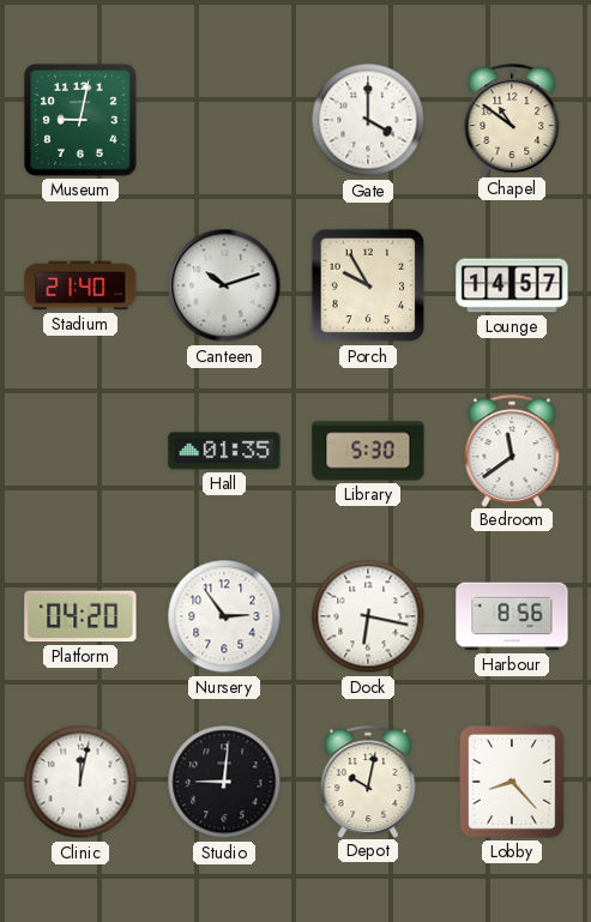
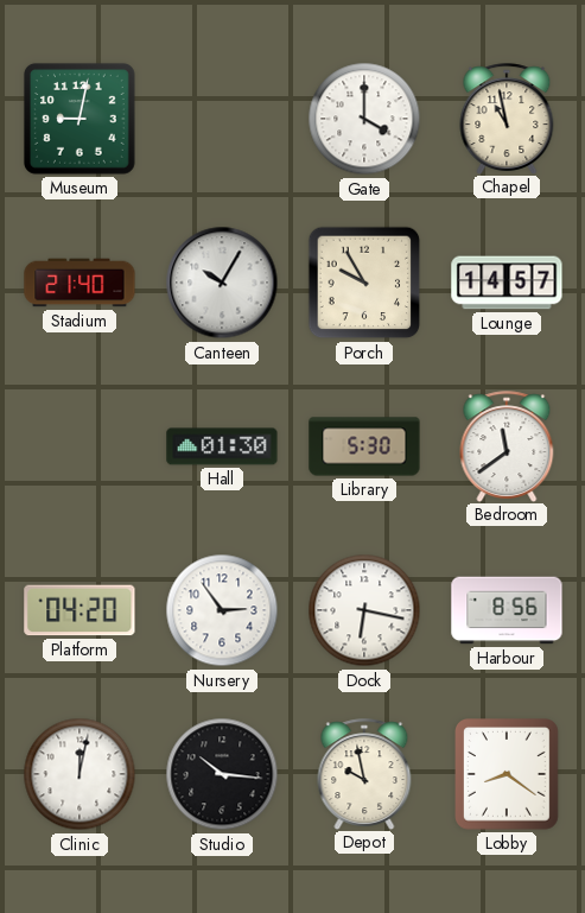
Chapel: 10:51 -> 10:58
Canteen: 10:12 -> 10:05
Hall: 01:35 -> 01:30
Studio: 9:01 -> 10:16
Depot: 10:02 -> 9:58
Lobby: 8:23 -> 8:21
